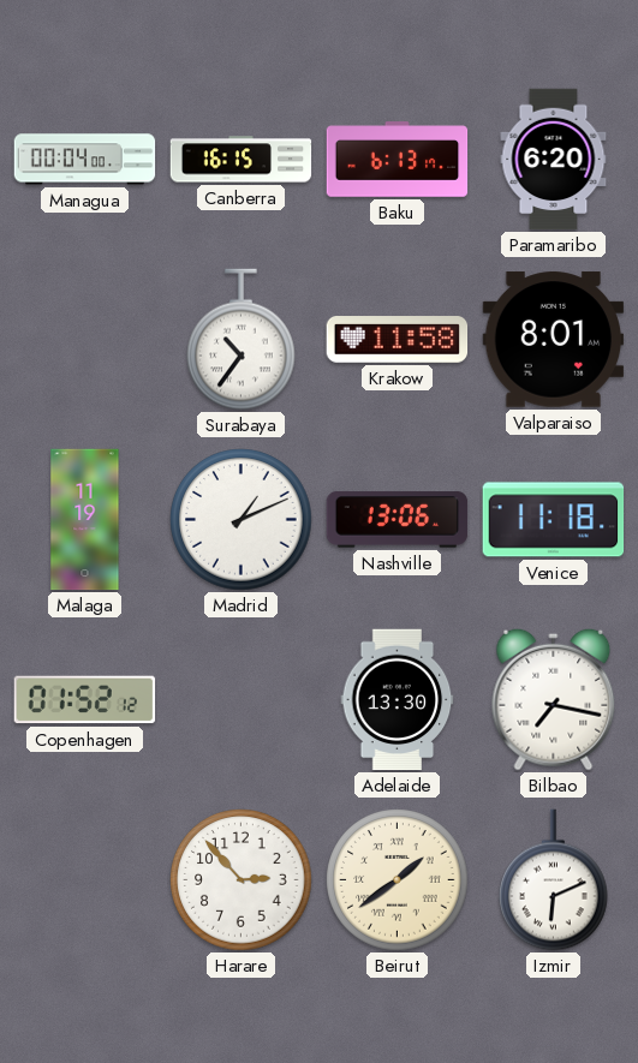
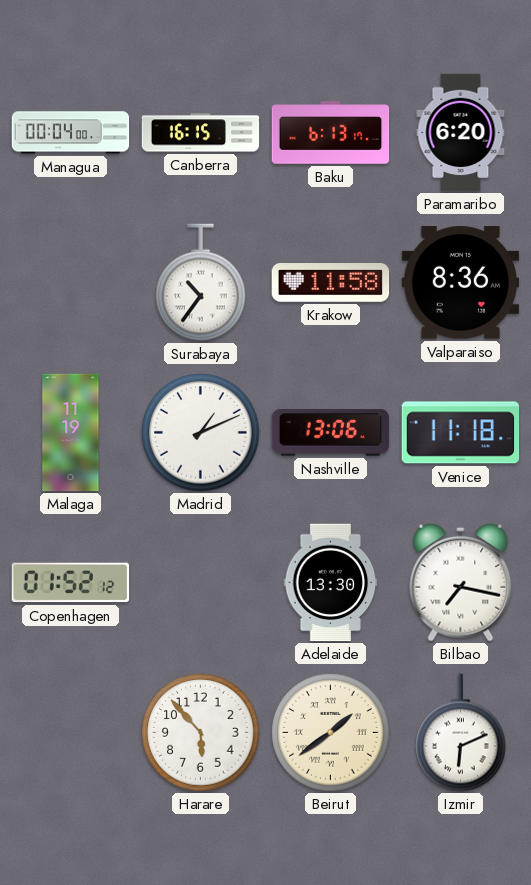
Valparaiso: 8:01 -> 8:36
Harare: 2:53 -> 5:53
